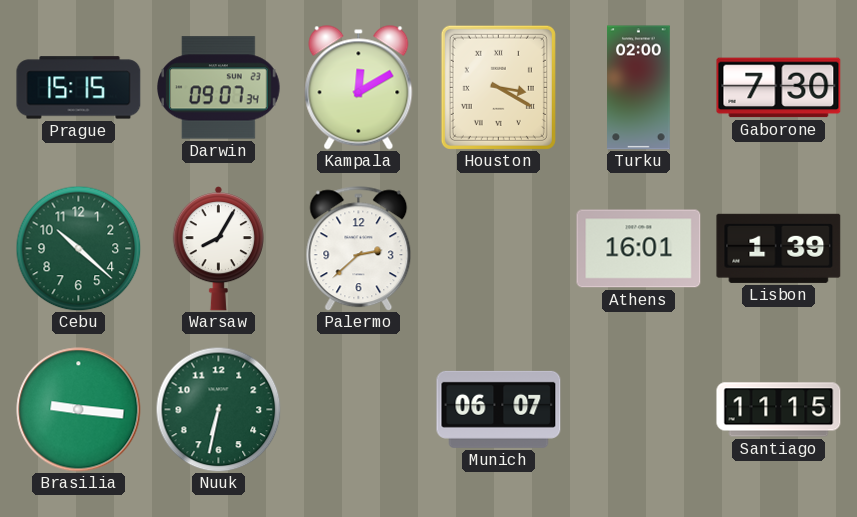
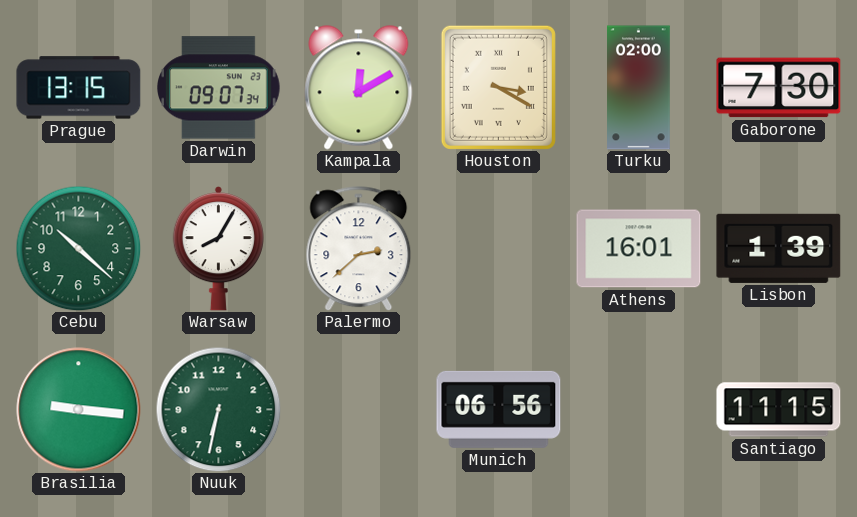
Prague: 15:15 -> 13:15
Munich: 06:07 -> 06:56
